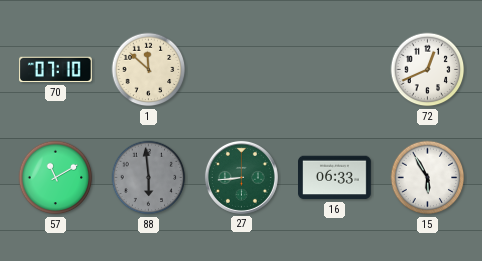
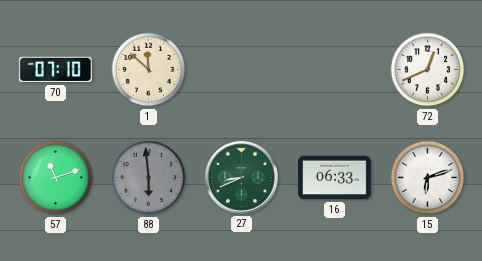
57: 11:10 -> 11:12
27: 8:44 -> 8:41
15: 5:55 -> 6:12
